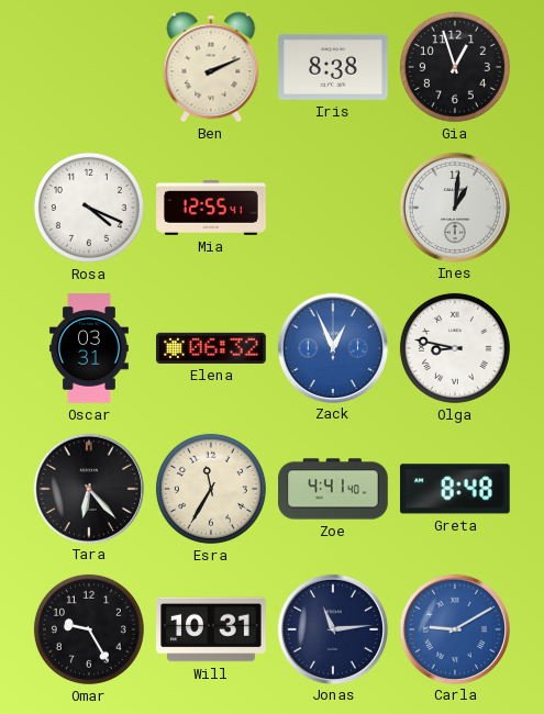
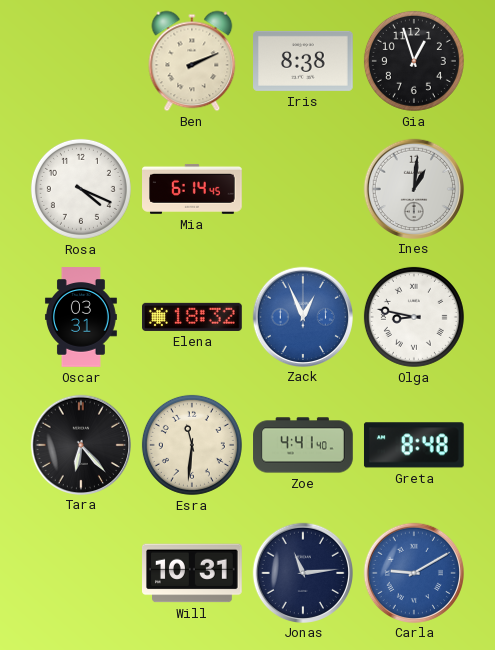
Mia: 12:55 -> 6:14
Elena: 06:32 -> 18:32
Esra: 11:35 -> 11:31
Omar: 9:25 -> none
